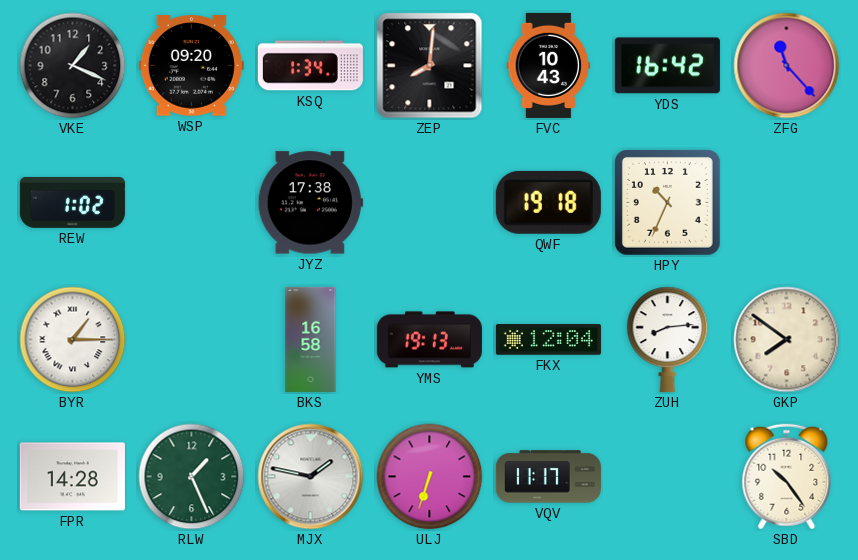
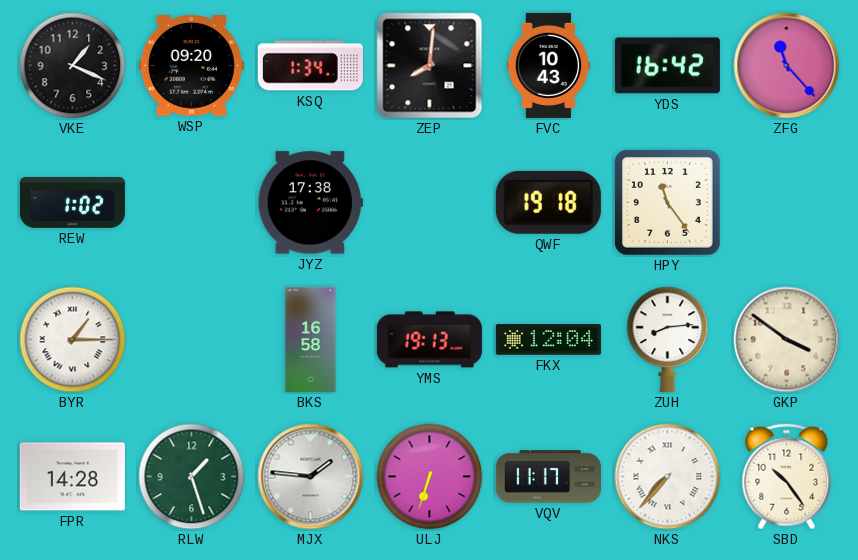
HPY: 10:34 -> 11:24
GKP: 7:51 -> 3:51
RLW: 1:26 -> 1:27
MJX: 1:47 -> 1:46
NKS: none -> 7:37
